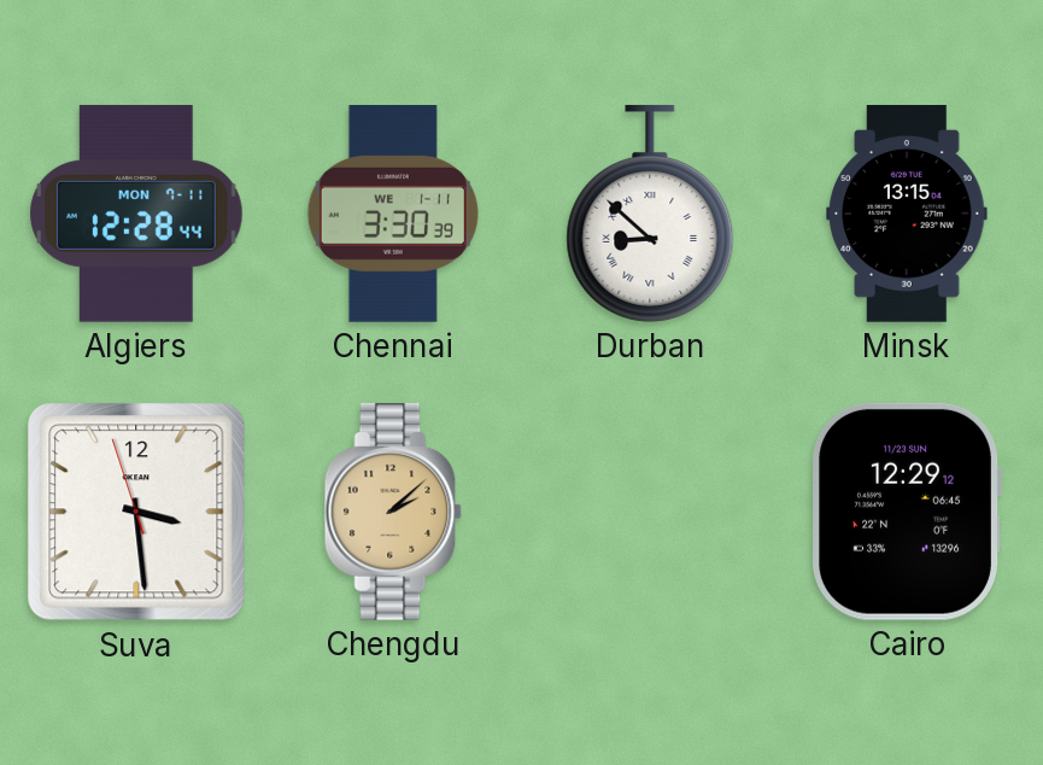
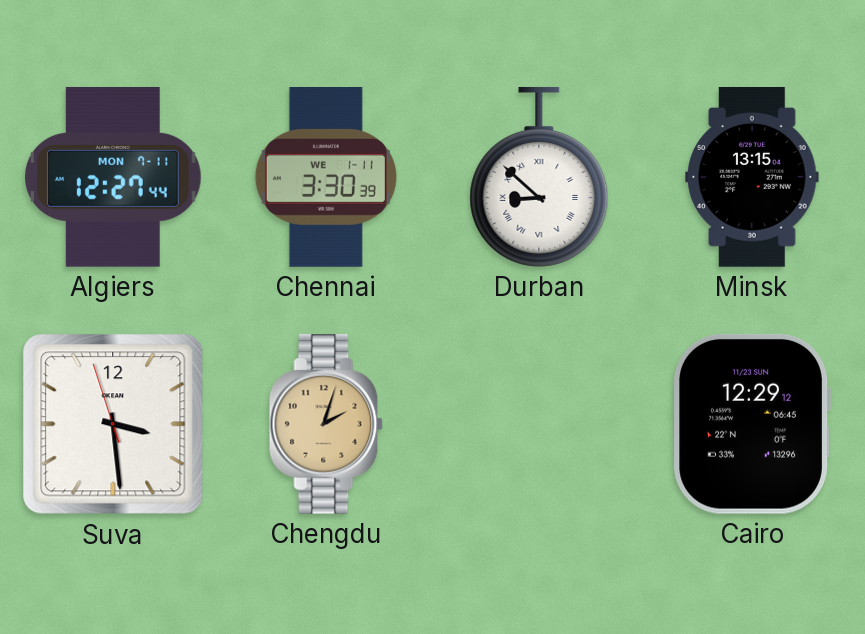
Algiers: 12:28 -> 12:27
Chengdu: 2:08 -> 2:03
